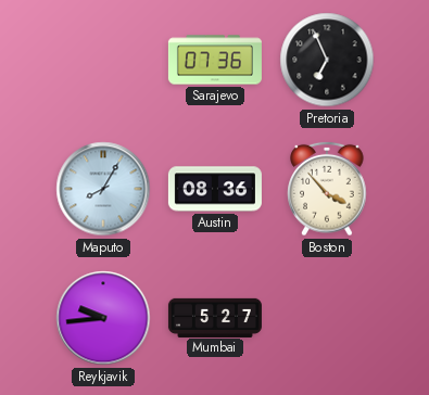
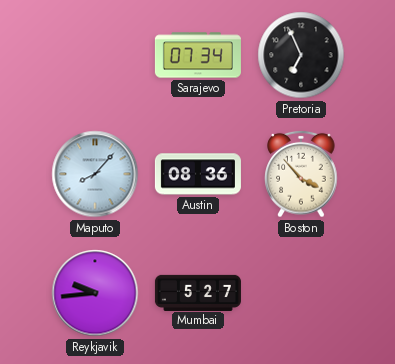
Sarajevo: 07:36 -> 07:34
Maputo: 8:05 -> 8:07
